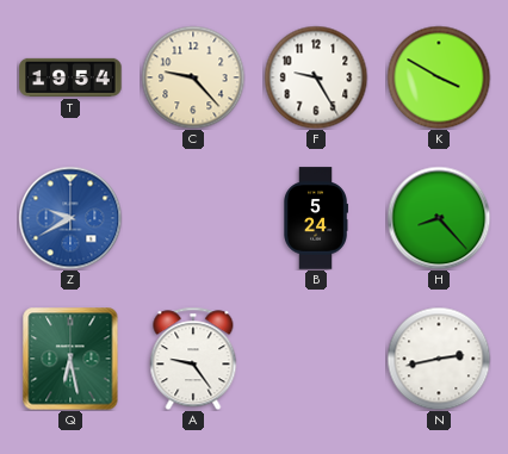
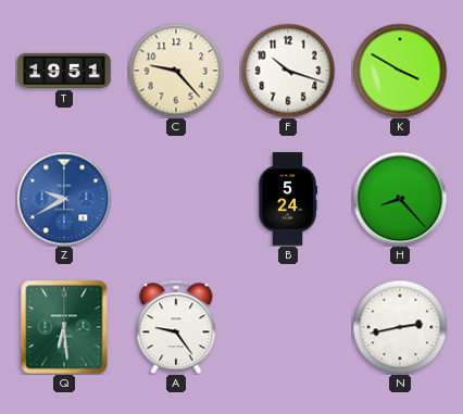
T: 19:54 -> 19:51
F: 9:25 -> 10:18
Q: 6:28 -> 6:29
